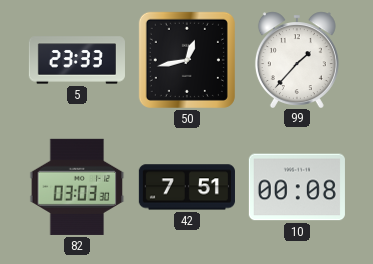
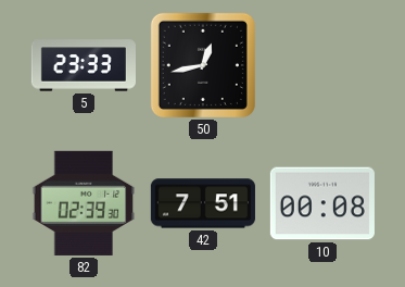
99: 1:37 -> none
82: 03:03 -> 02:39
